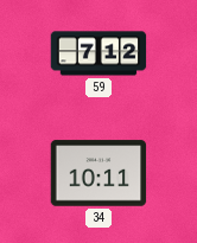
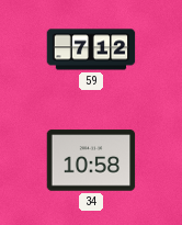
34: 10:11 -> 10:58
